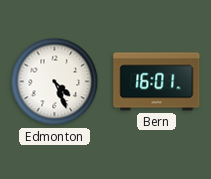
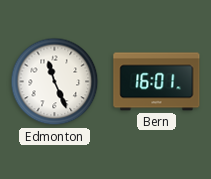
Edmonton: 4:26 -> 11:26
